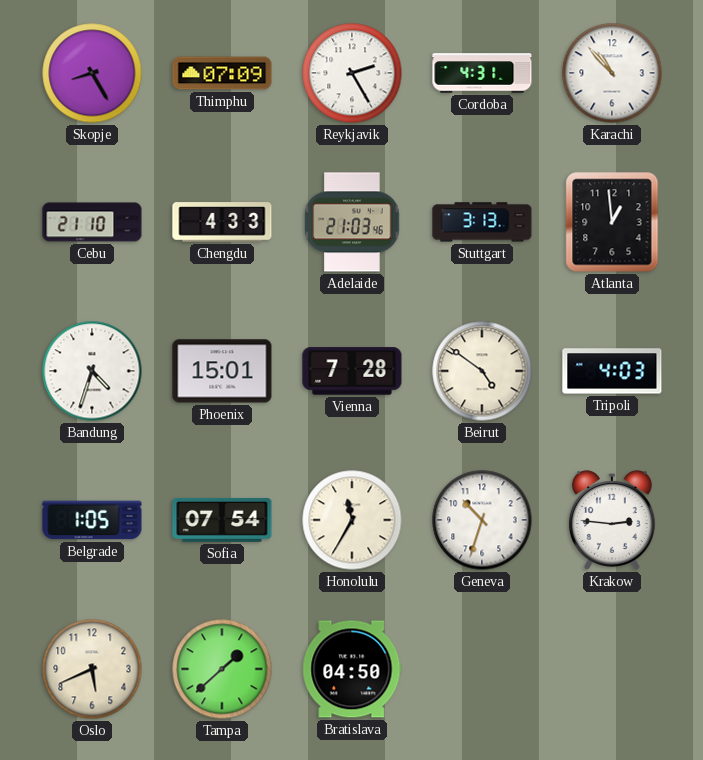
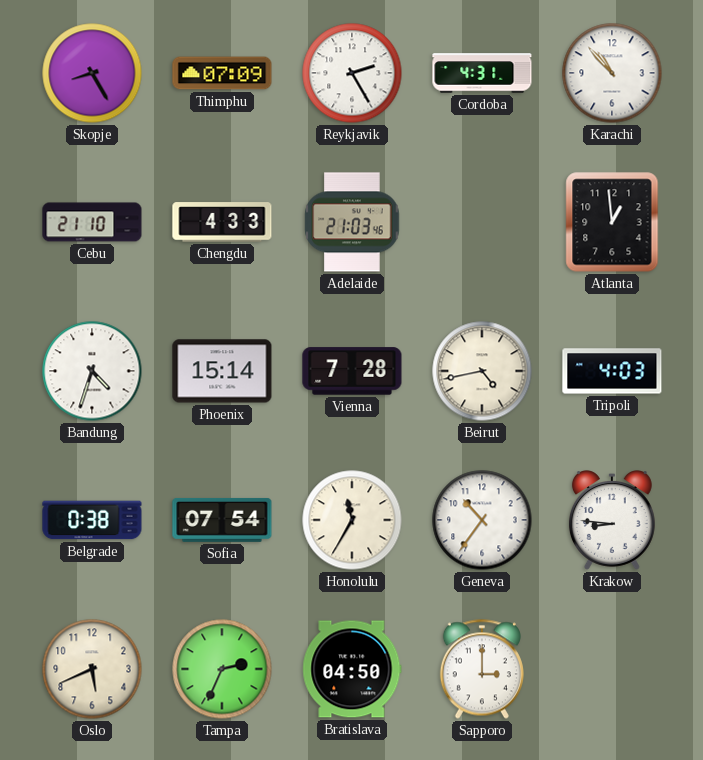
Stuttgart: 3:13 -> none
Phoenix: 15:01 -> 15:14
Beirut: 4:51 -> 4:43
Belgrade: 1:05 -> 0:38
Geneva: 10:33 -> 10:36
Krakow: 2:46 -> 8:46
Tampa: 1:38 -> 2:34
Sapporo: none -> 3:00
